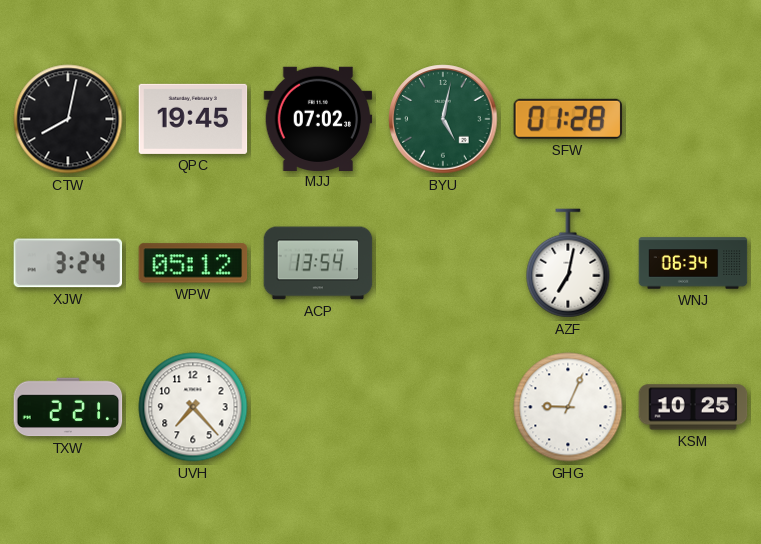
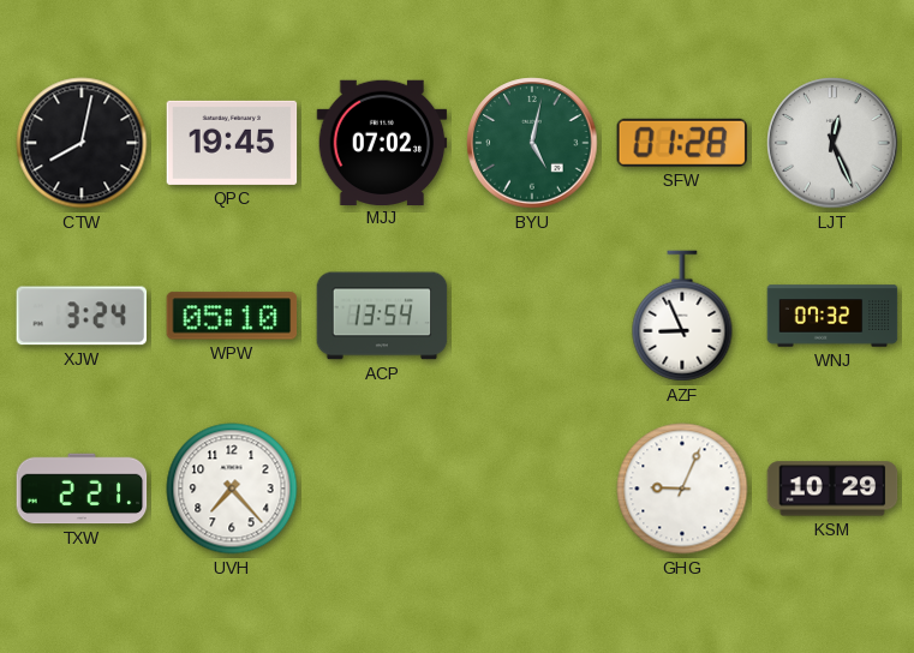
LJT: none -> 12:26
WPW: 05:12 -> 05:10
AZF: 7:02 -> 8:56
WNJ: 06:34 -> 07:32
KSM: 10:25 -> 10:29
